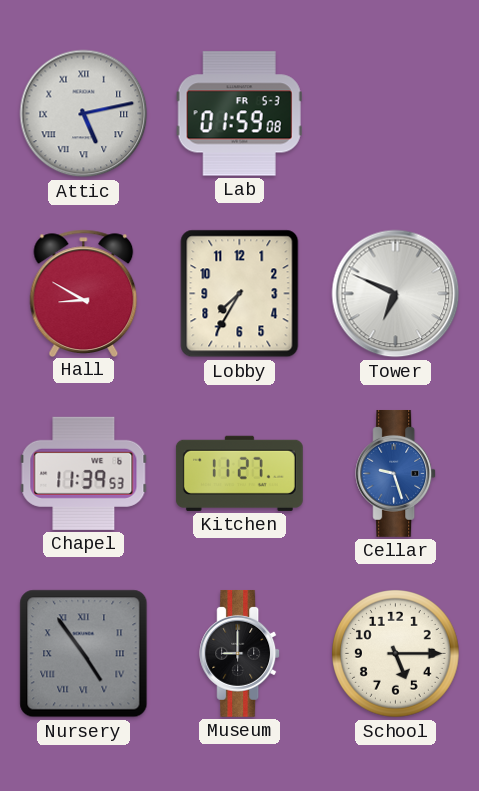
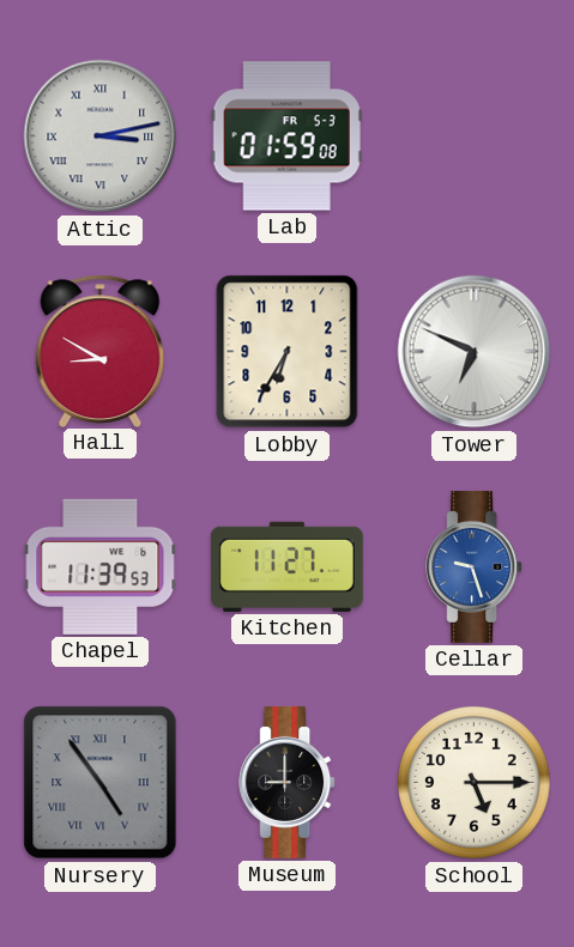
Attic: 5:13 -> 3:13
Lobby: 7:35 -> 6:35
